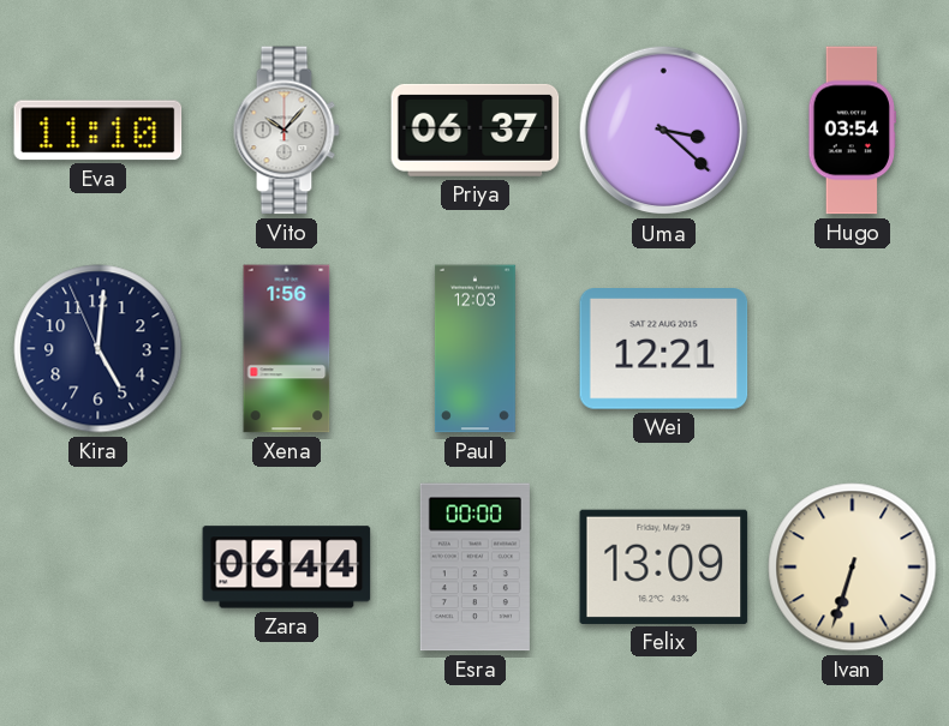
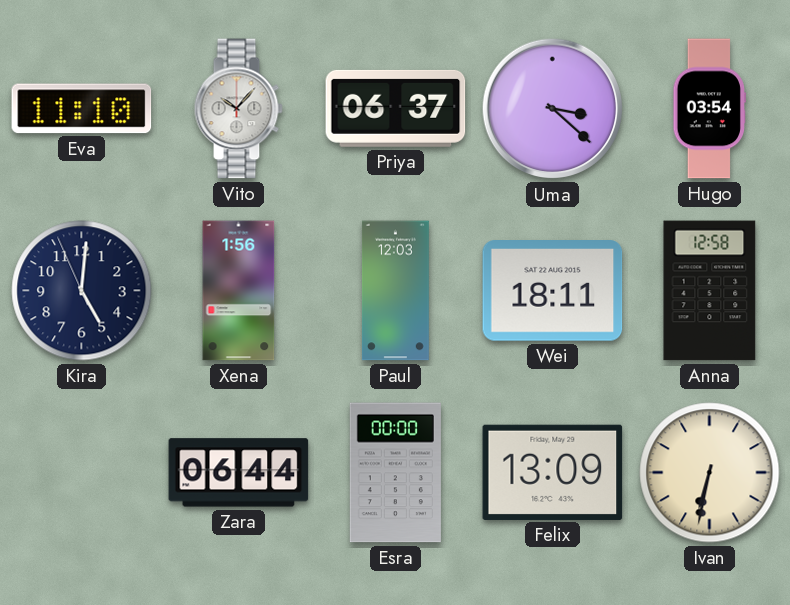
Wei: 12:21 -> 18:11
Anna: none -> 12:58
Ivan: 6:33 -> 6:32
